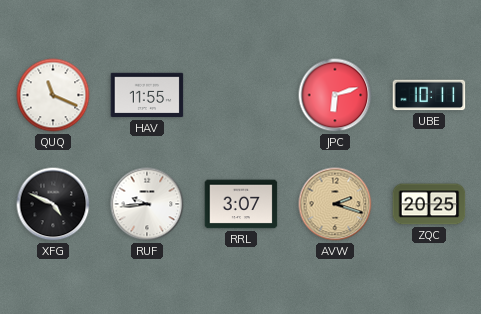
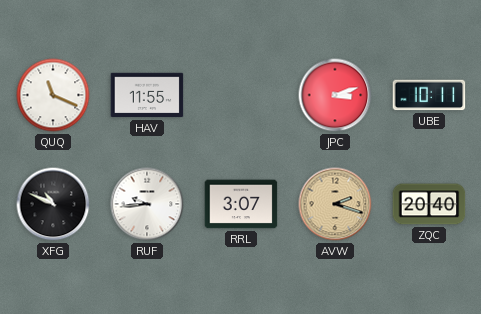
JPC: 6:12 -> 3:12
XFG: 4:49 -> 10:49
ZQC: 20:25 -> 20:40
